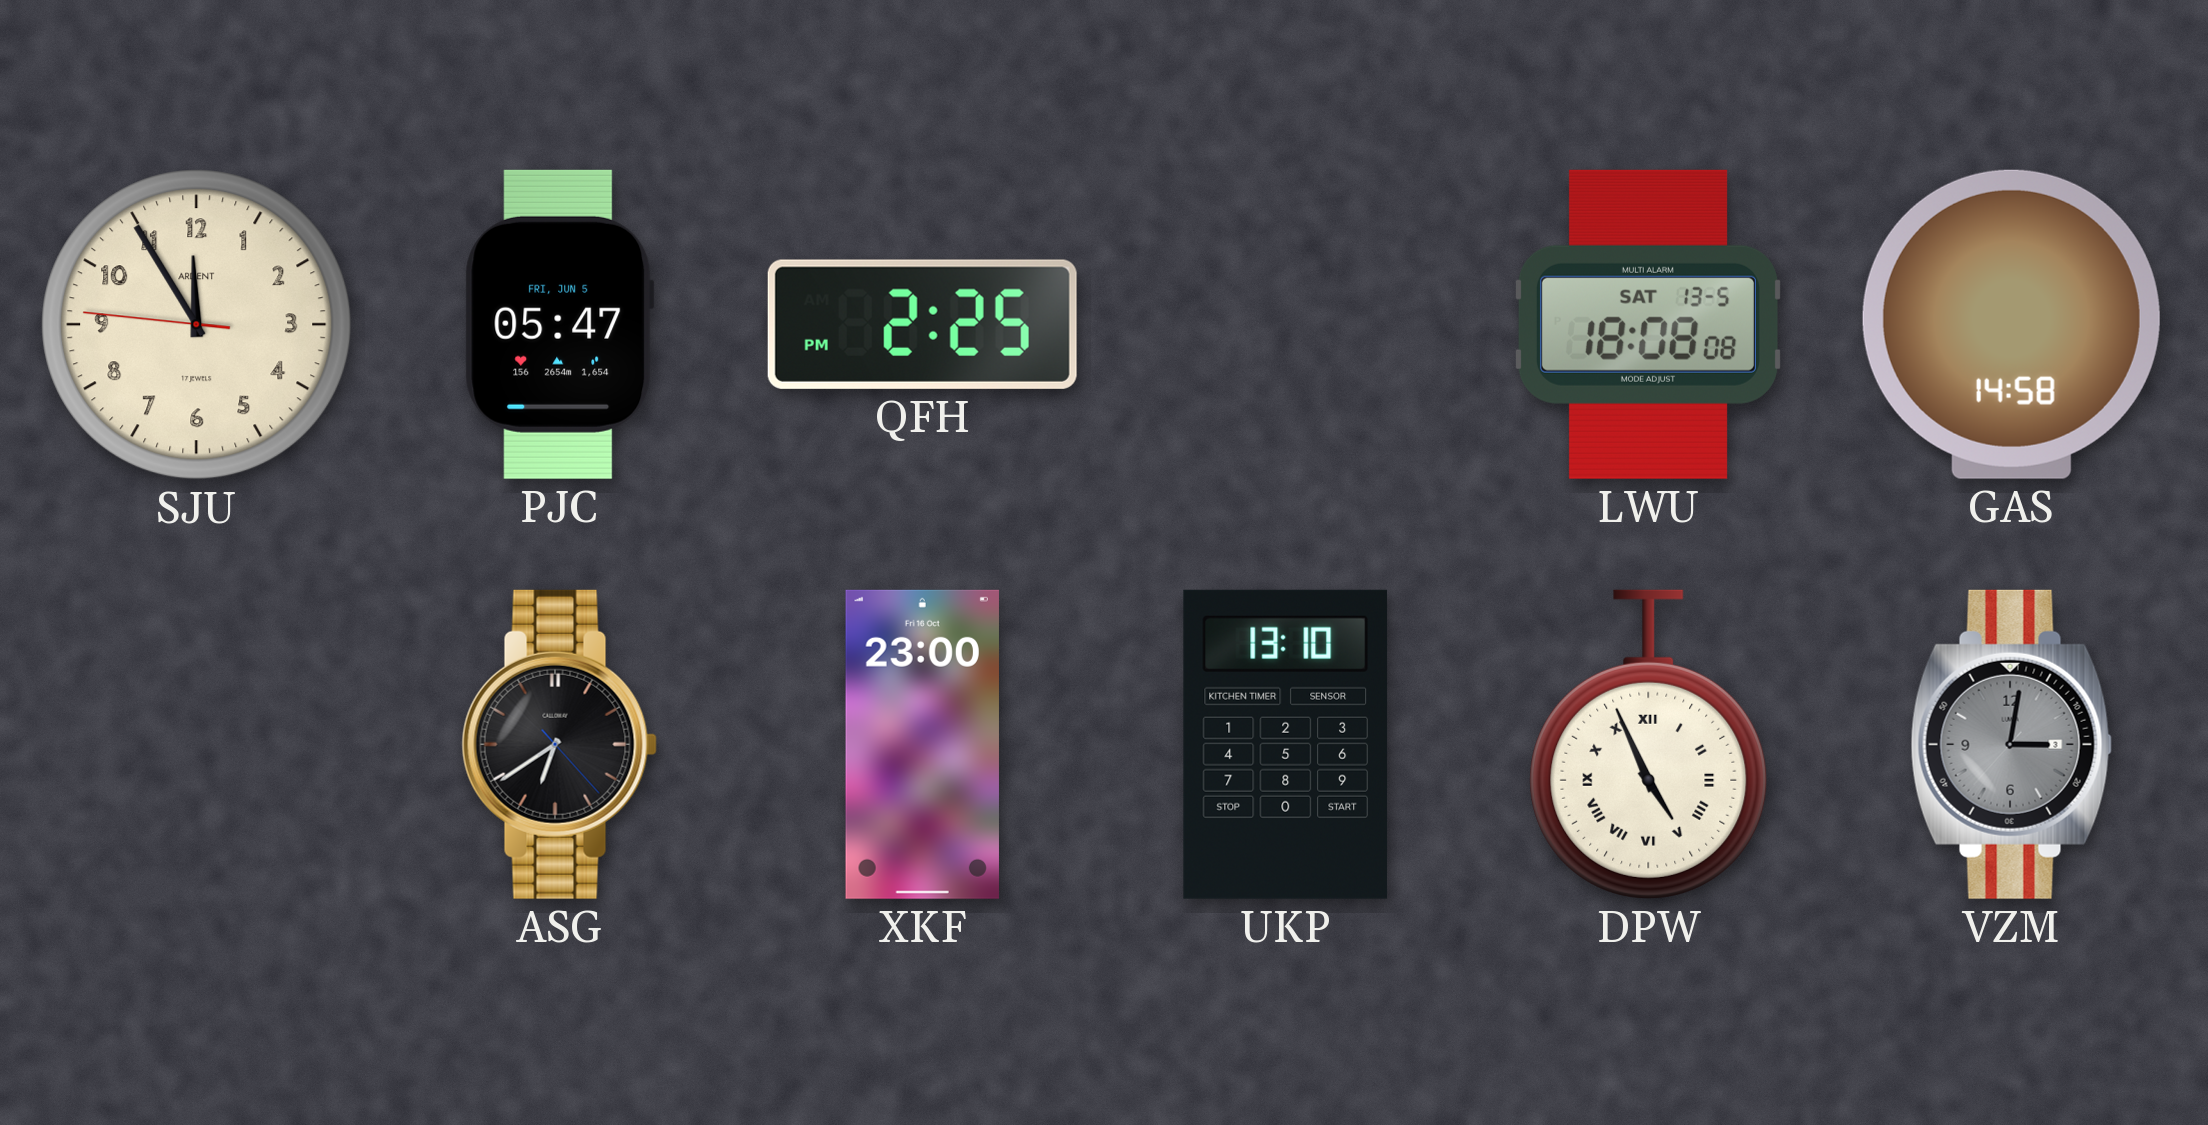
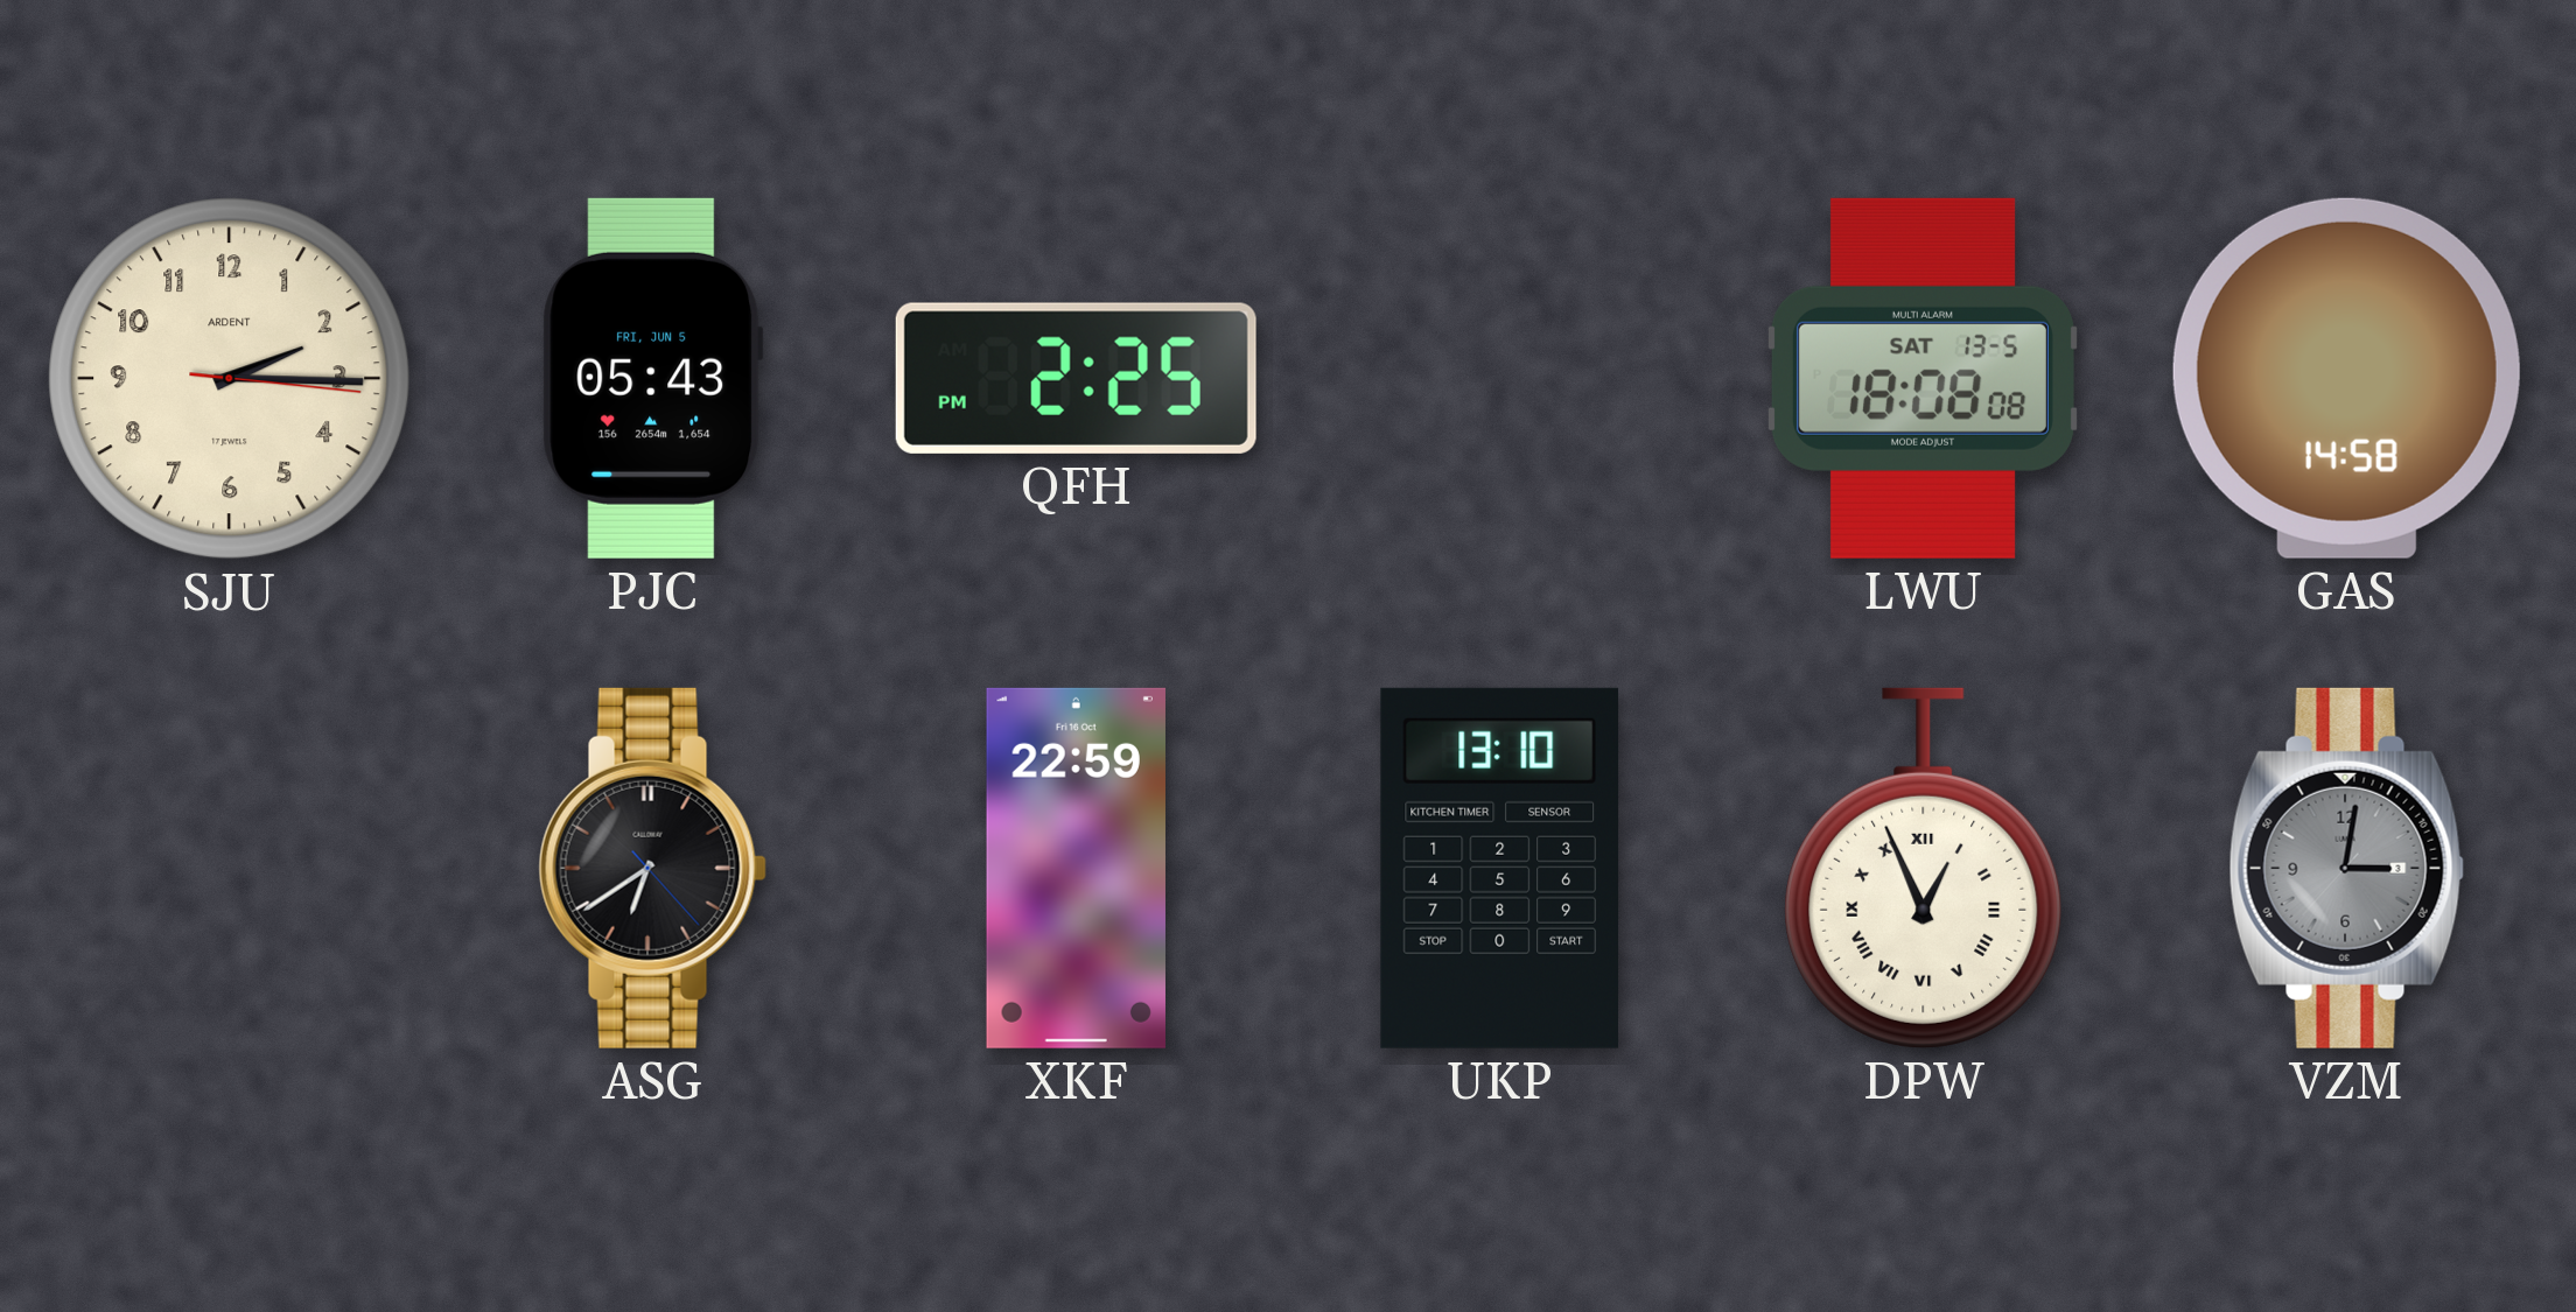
SJU: 11:54 -> 2:15
PJC: 05:47 -> 05:43
XKF: 23:00 -> 22:59
DPW: 4:56 -> 12:56
